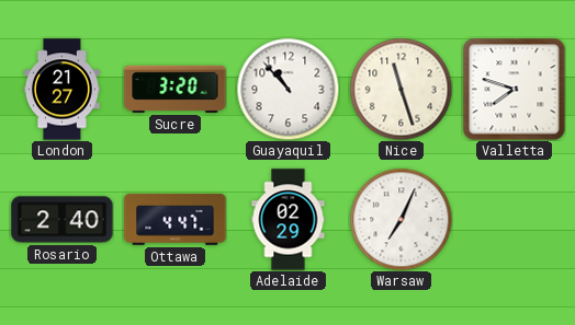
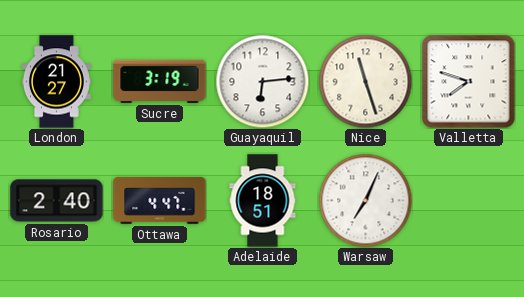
Sucre: 3:20 -> 3:19
Guayaquil: 10:53 -> 6:14
Adelaide: 02:29 -> 18:51
